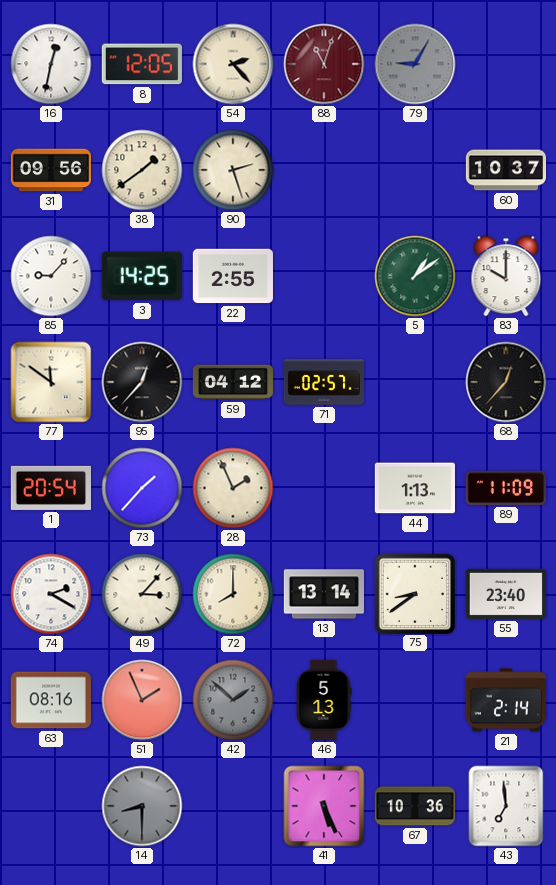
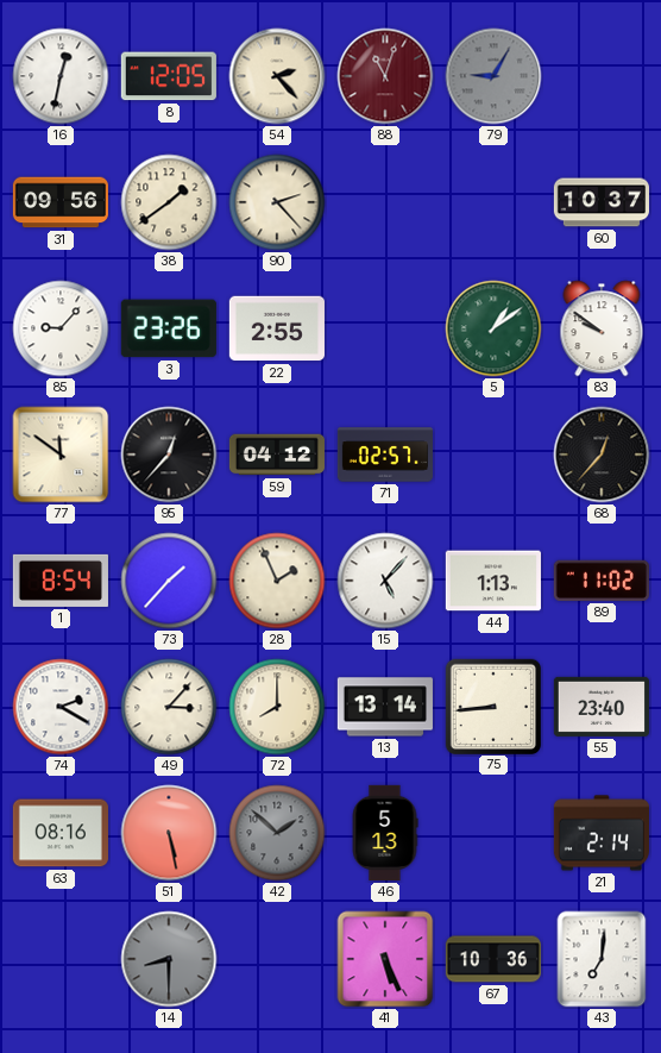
90: 2:27 -> 2:23
3: 14:25 -> 23:26
83: 10:00 -> 9:51
1: 20:54 -> 8:54
15: none -> 5:07
89: 11:09 -> 11:02
75: 8:39 -> 8:44
51: 1:56 -> 5:28
43: 6:59 -> 7:01
